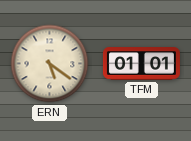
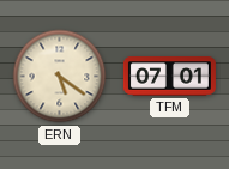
TFM: 01:01 -> 07:01
